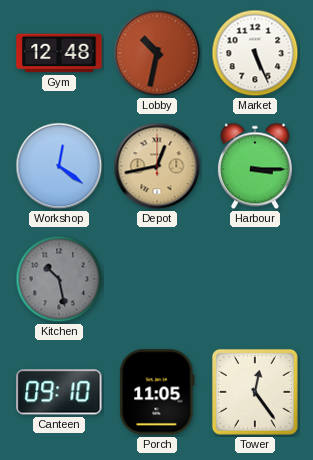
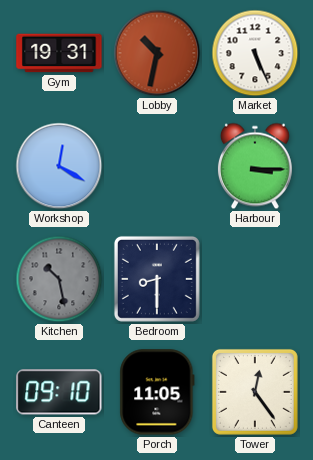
Gym: 12:48 -> 19:31
Workshop: 12:21 -> 12:20
Depot: 12:43 -> none
Bedroom: none -> 8:30
